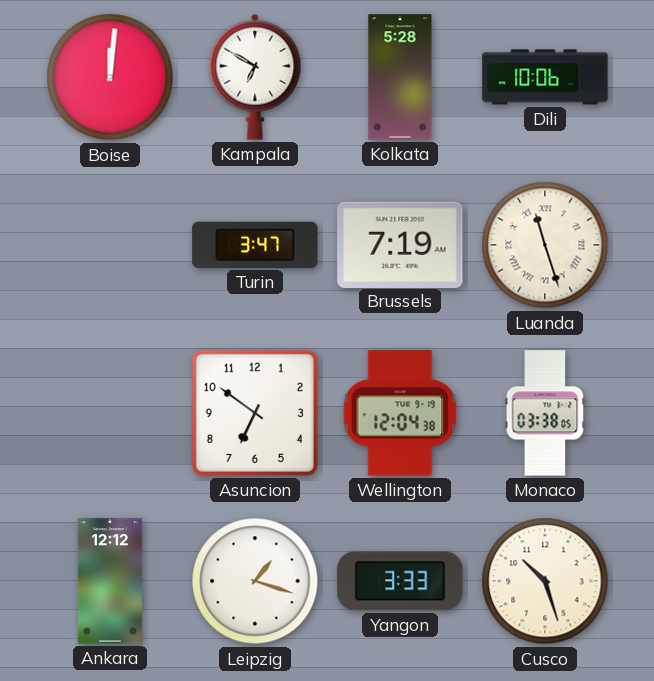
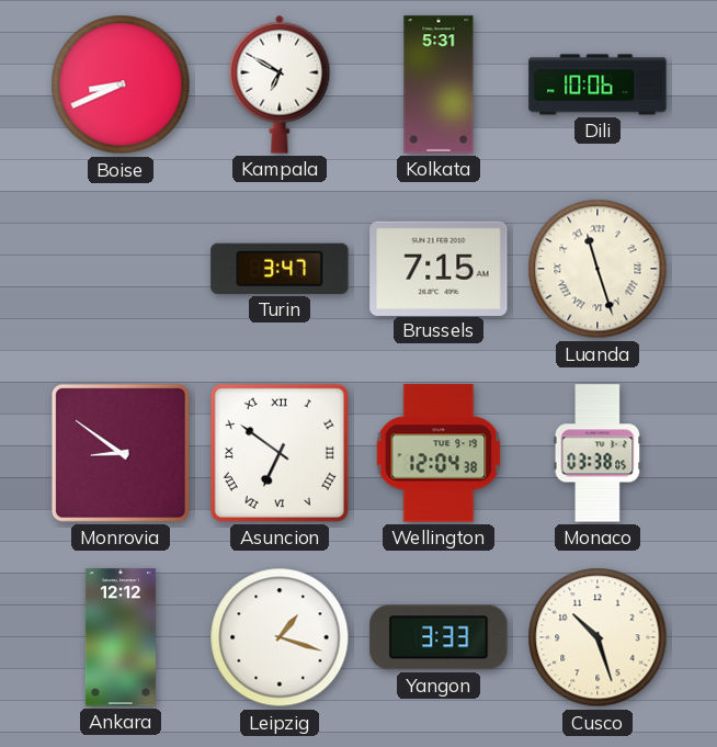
Boise: 12:01 -> 8:41
Kolkata: 5:28 -> 5:31
Brussels: 7:19 -> 7:15
Monrovia: none -> 8:51
Asuncion numerals: Arabic -> Roman
